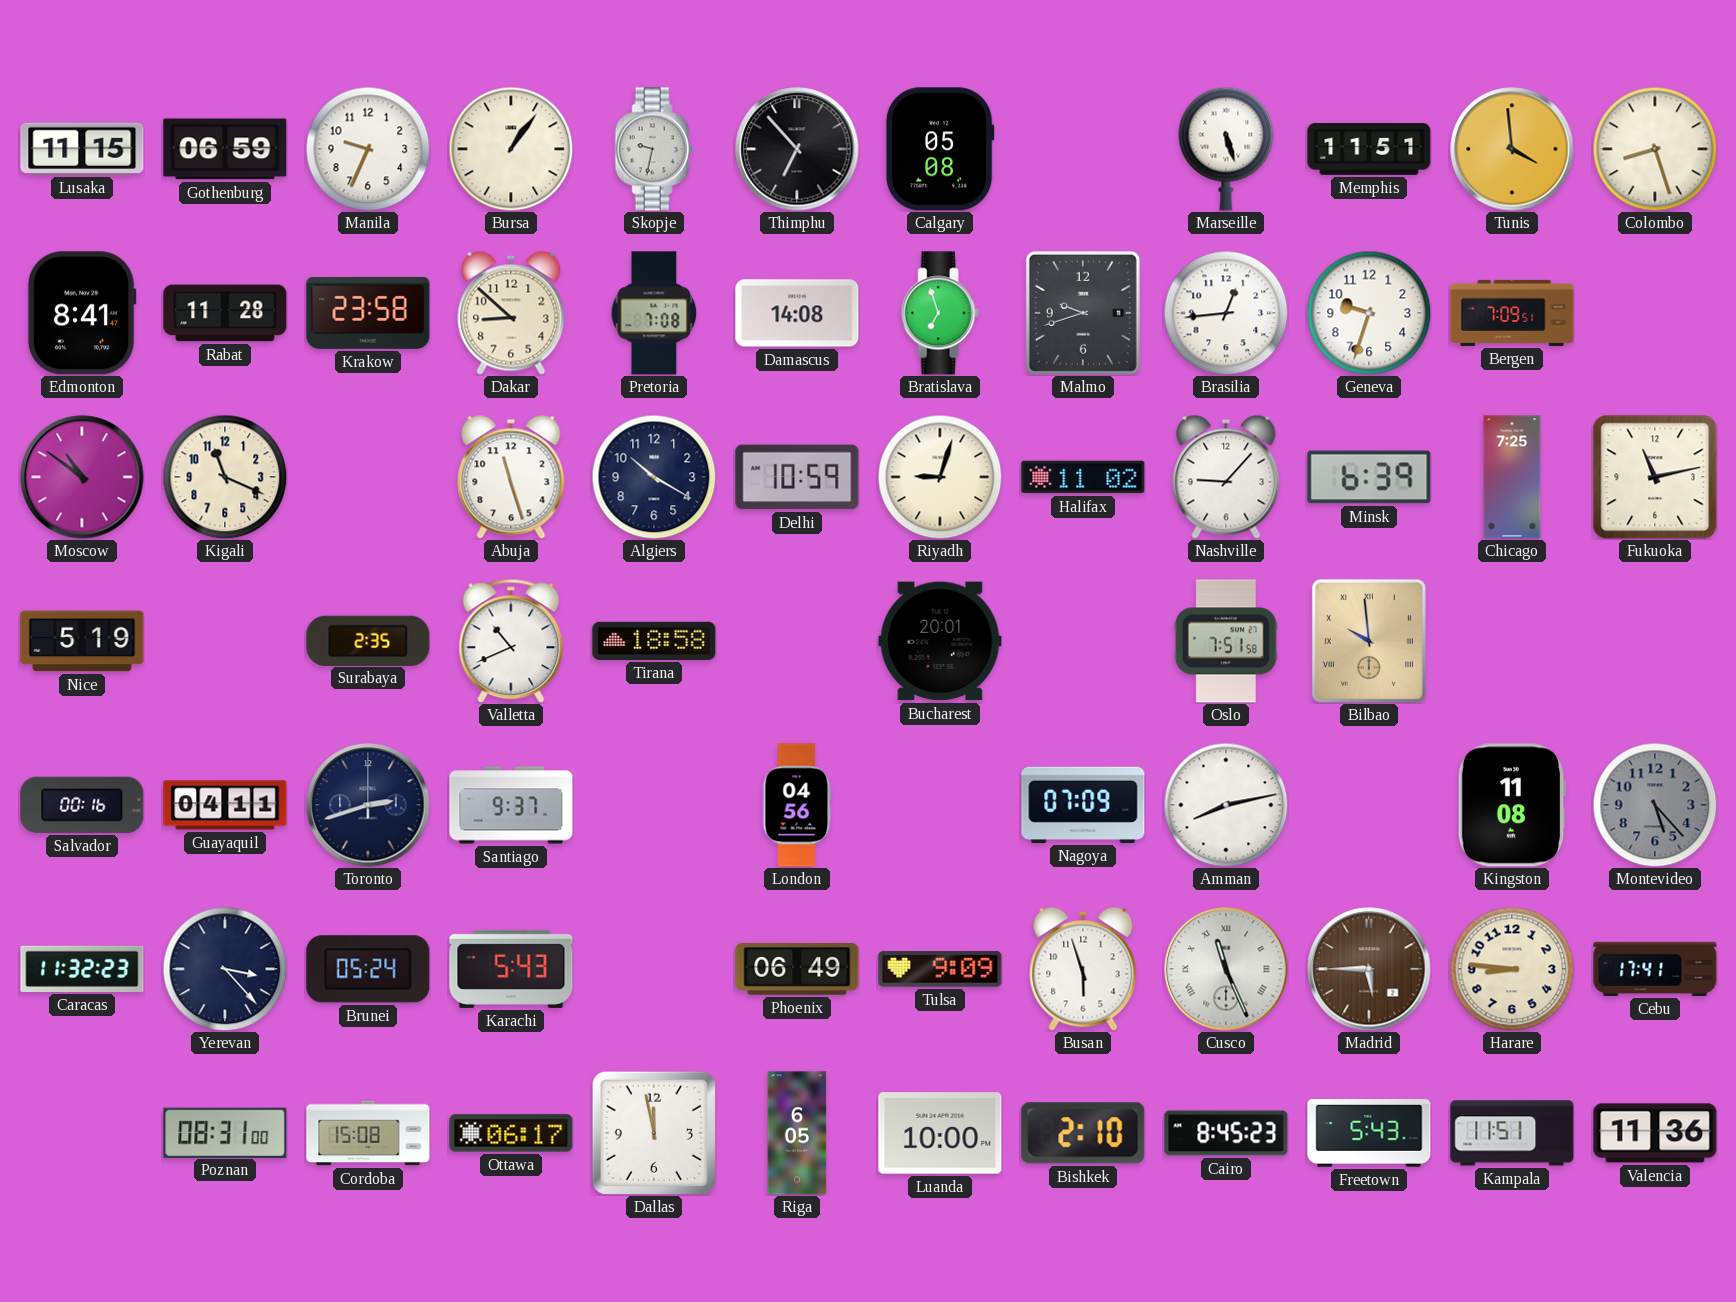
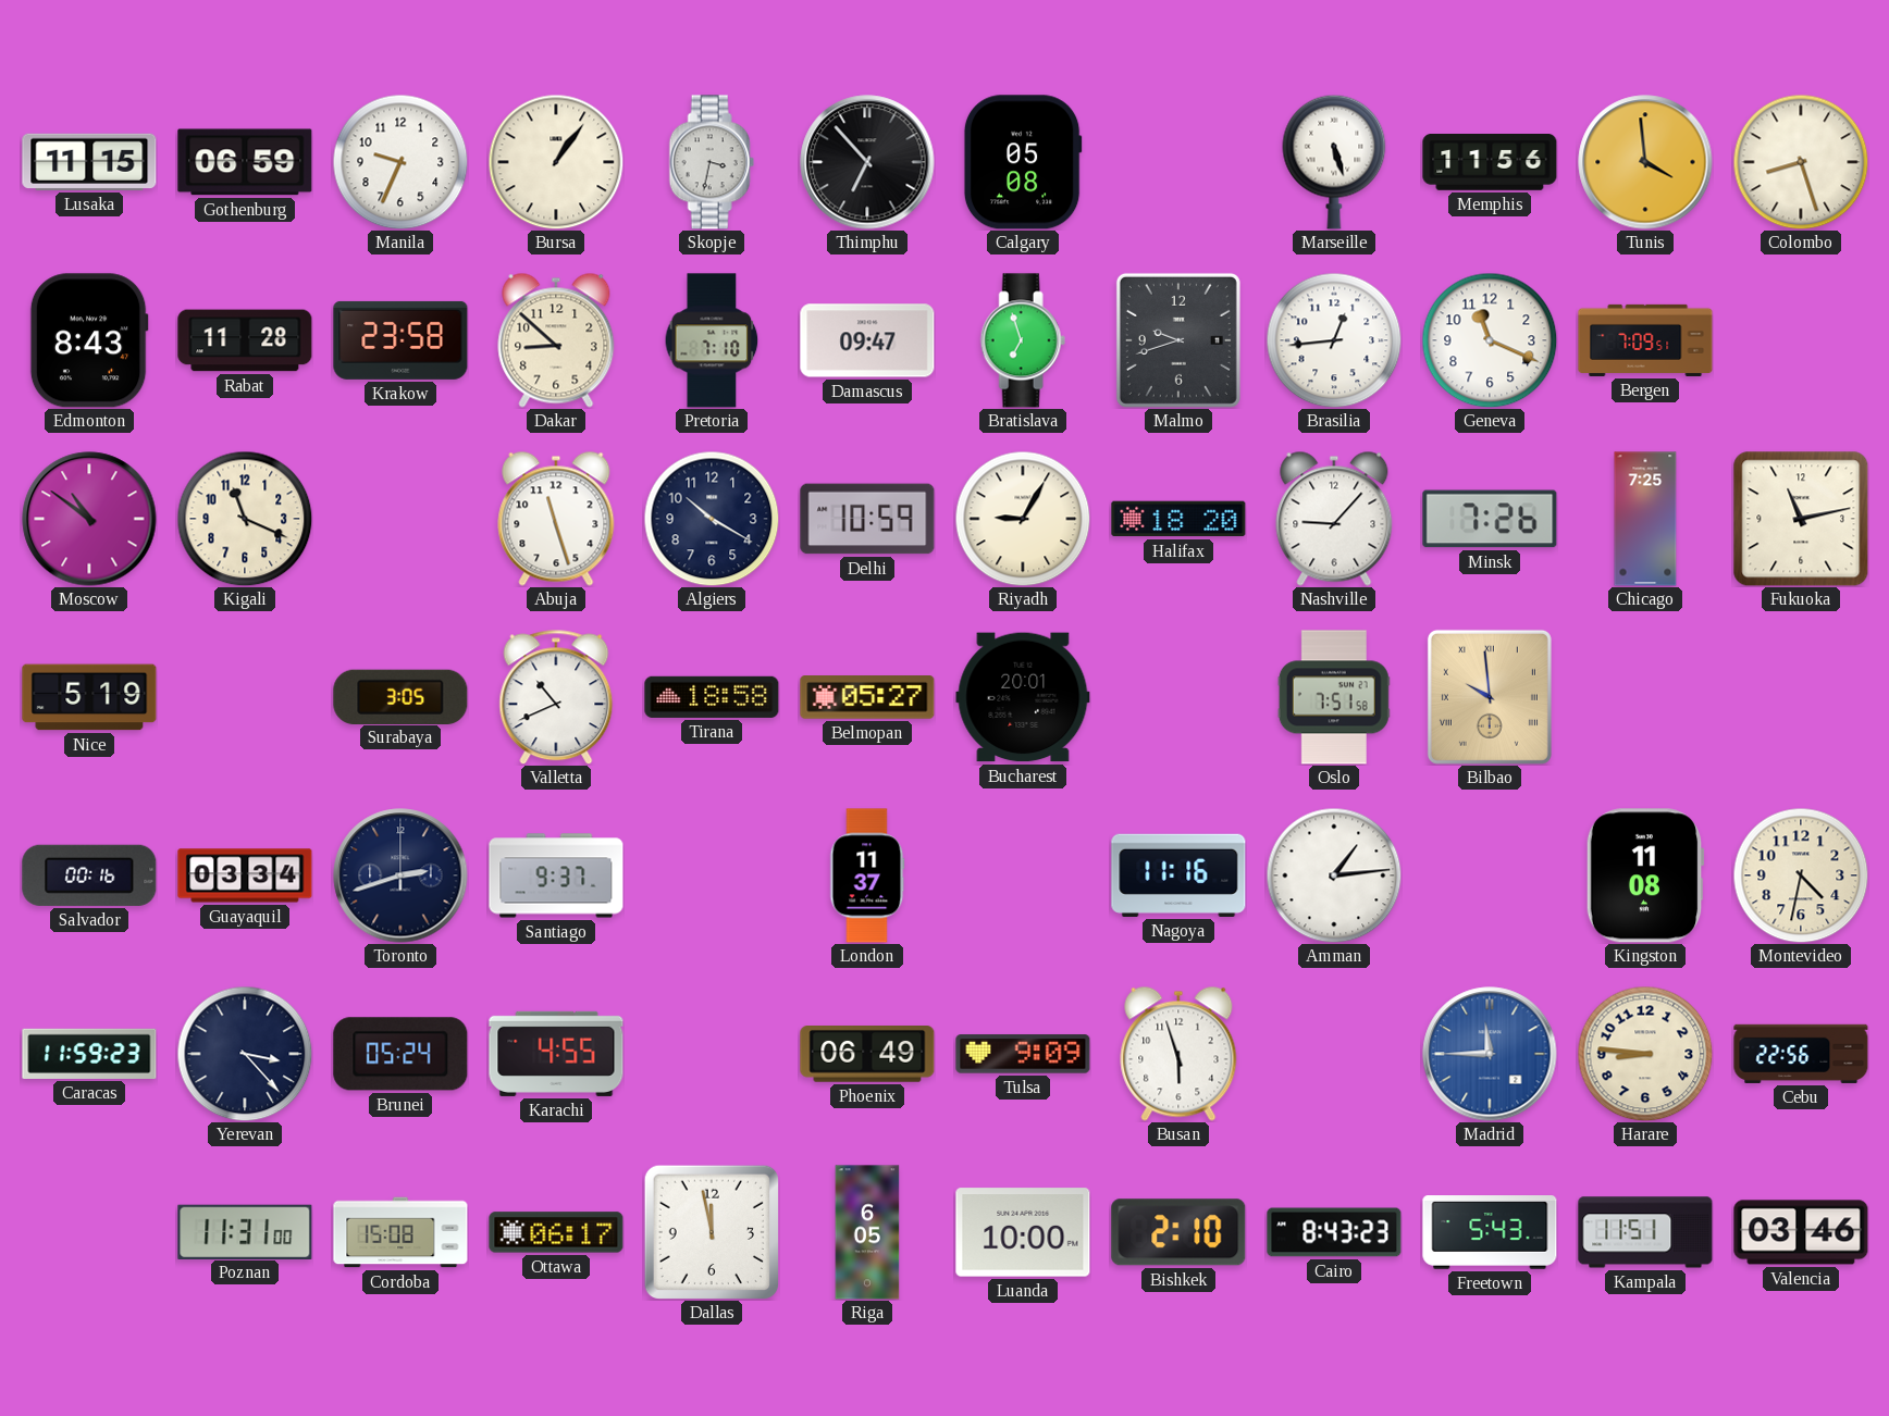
Skopje: 9:32 -> 3:32
Memphis: 11:51 -> 11:56
Edmonton: 8:41 -> 8:43
Pretoria: 7:08 -> 7:10
Damascus: 14:08 -> 09:47
Geneva: 9:33 -> 11:19
Riyadh: 9:03 -> 9:05
Halifax: 11:02 -> 18:20
Minsk: 6:39 -> 7:26
Surabaya: 2:35 -> 3:05
Belmopan: none -> 05:27
Guayaquil: 04:11 -> 03:34
London: 04:56 -> 11:37
Nagoya: 07:09 -> 11:16
Amman: 8:13 -> 1:14
Montevideo: 5:23 -> 4:32
Montevideo dial: grey -> cream
Caracas: 11:32 -> 11:59
Karachi: 5:43 -> 4:55
Cusco: 11:26 -> none
Madrid: 5:45 -> 11:45
Madrid dial: brown -> blue
Cebu: 17:41 -> 22:56
Poznan: 08:31 -> 11:31
Cairo: 8:45 -> 8:43
Valencia: 11:36 -> 03:46
